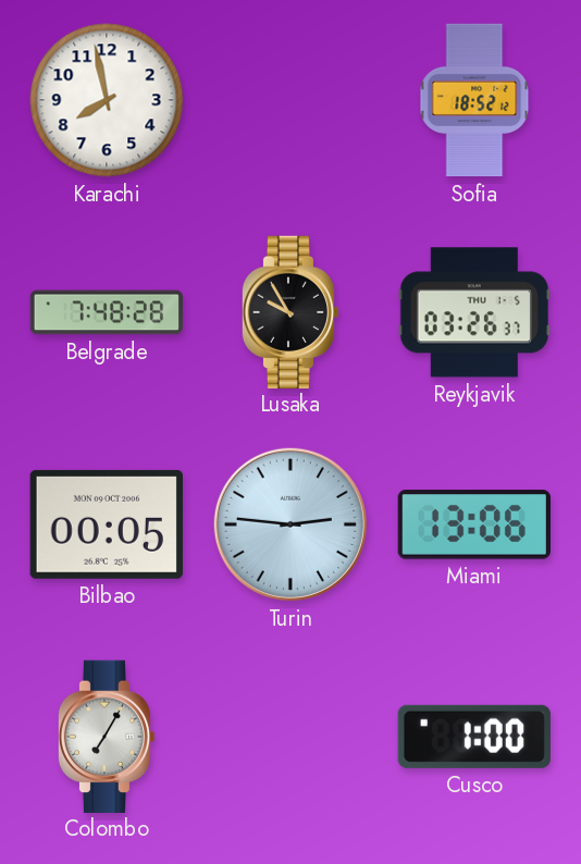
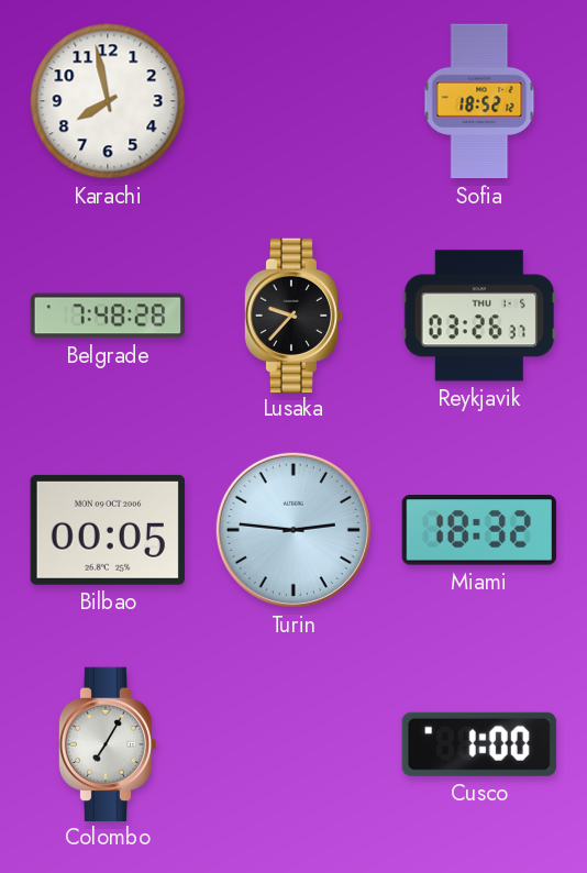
Lusaka: 9:55 -> 9:37
Miami: 13:06 -> 18:32
